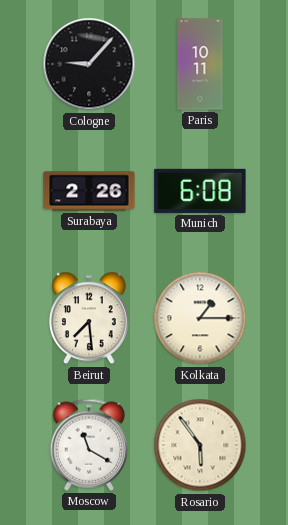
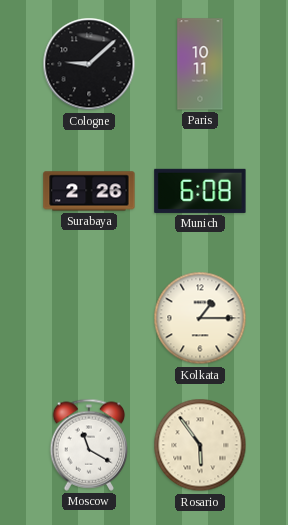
Cologne: 9:07 -> 9:08
Beirut: 7:29 -> none
